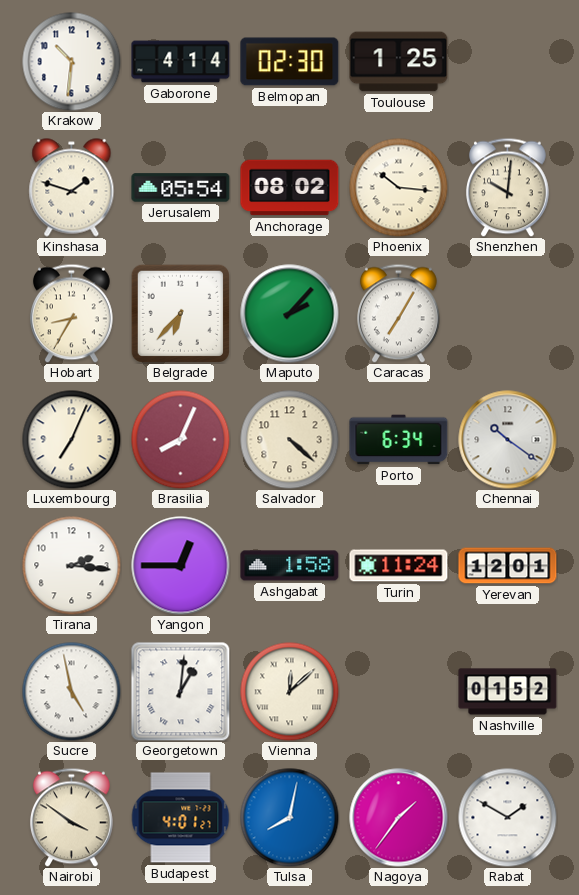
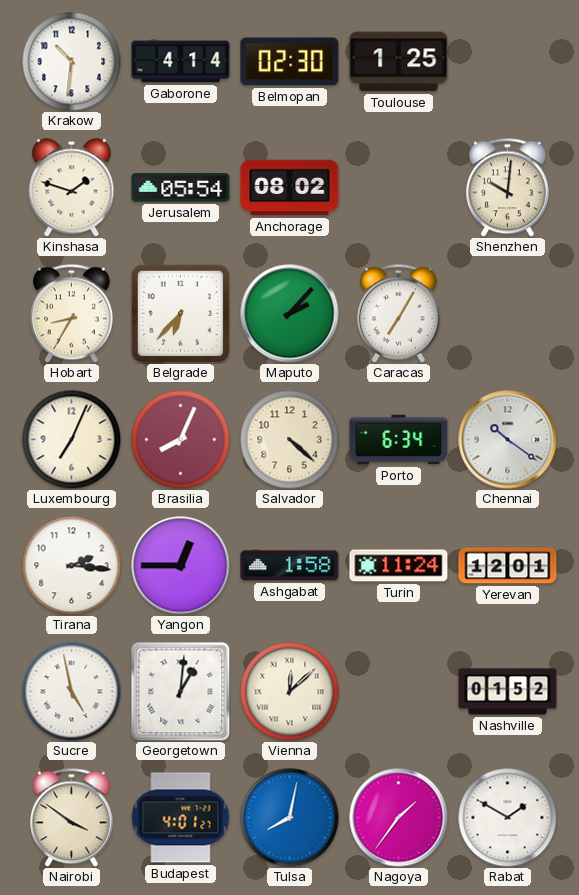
Phoenix: 10:16 -> none
